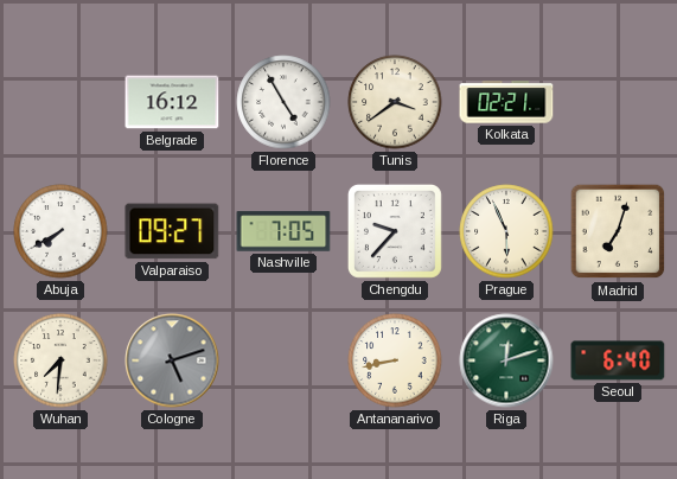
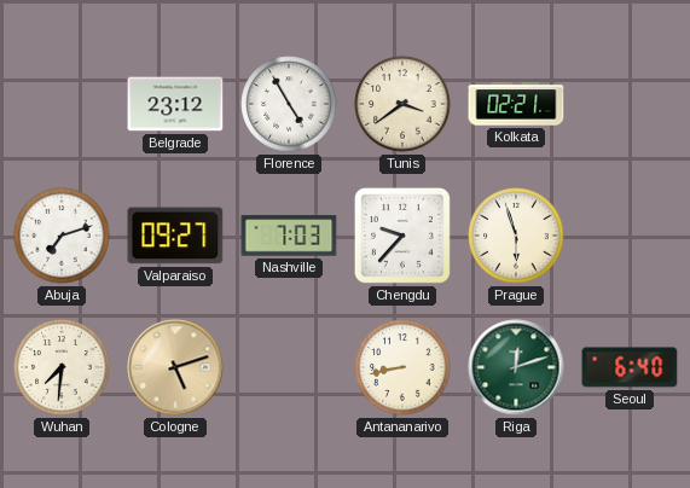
Belgrade: 16:12 -> 23:12
Abuja: 7:40 -> 7:12
Nashville: 7:05 -> 7:03
Prague: 5:56 -> 5:57
Madrid: 7:03 -> none
Cologne dial: grey -> champagne
